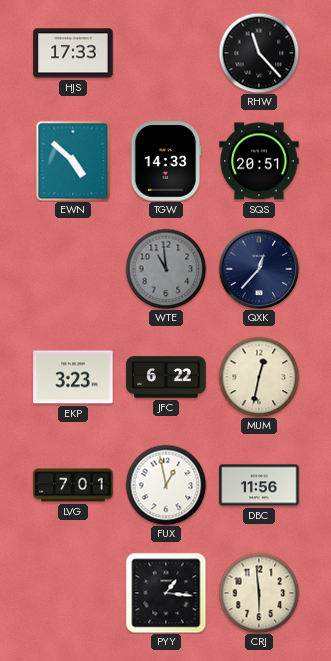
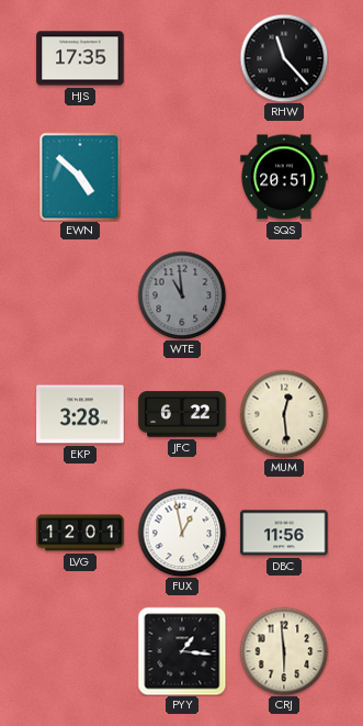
HJS: 17:33 -> 17:35
TGW: 14:33 -> none
QXK: 12:37 -> none
EKP: 3:23 -> 3:28
MUM: 12:32 -> 12:29
LVG: 7:01 -> 12:01
